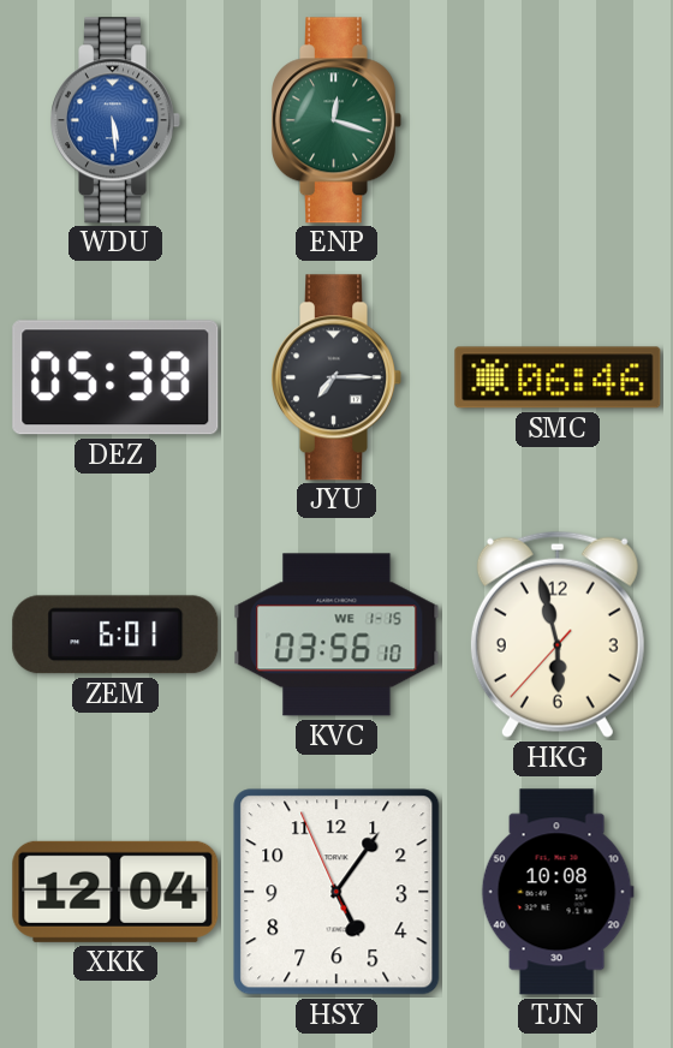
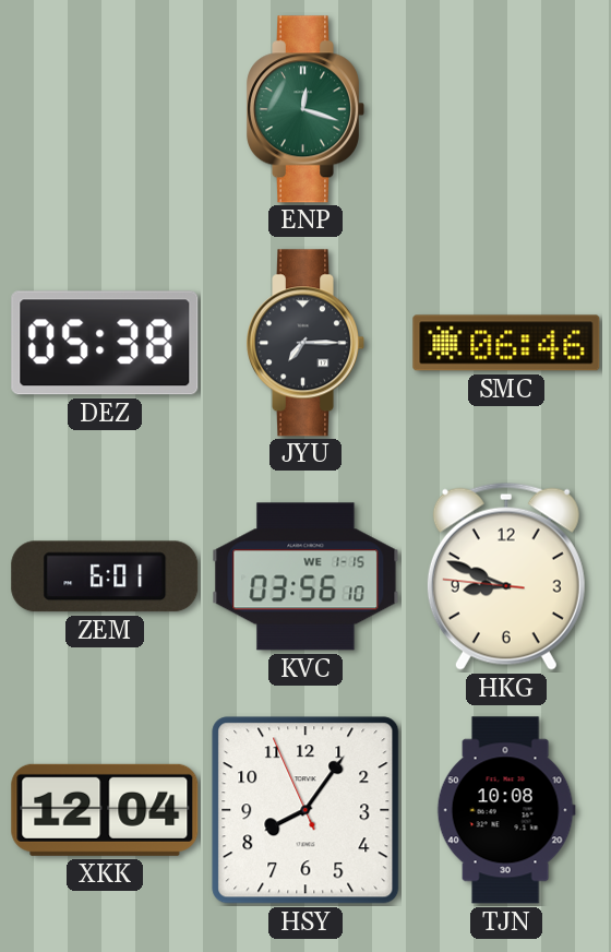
WDU: 5:29 -> none
HKG: 5:57 -> 8:48
HSY: 5:05 -> 8:05
